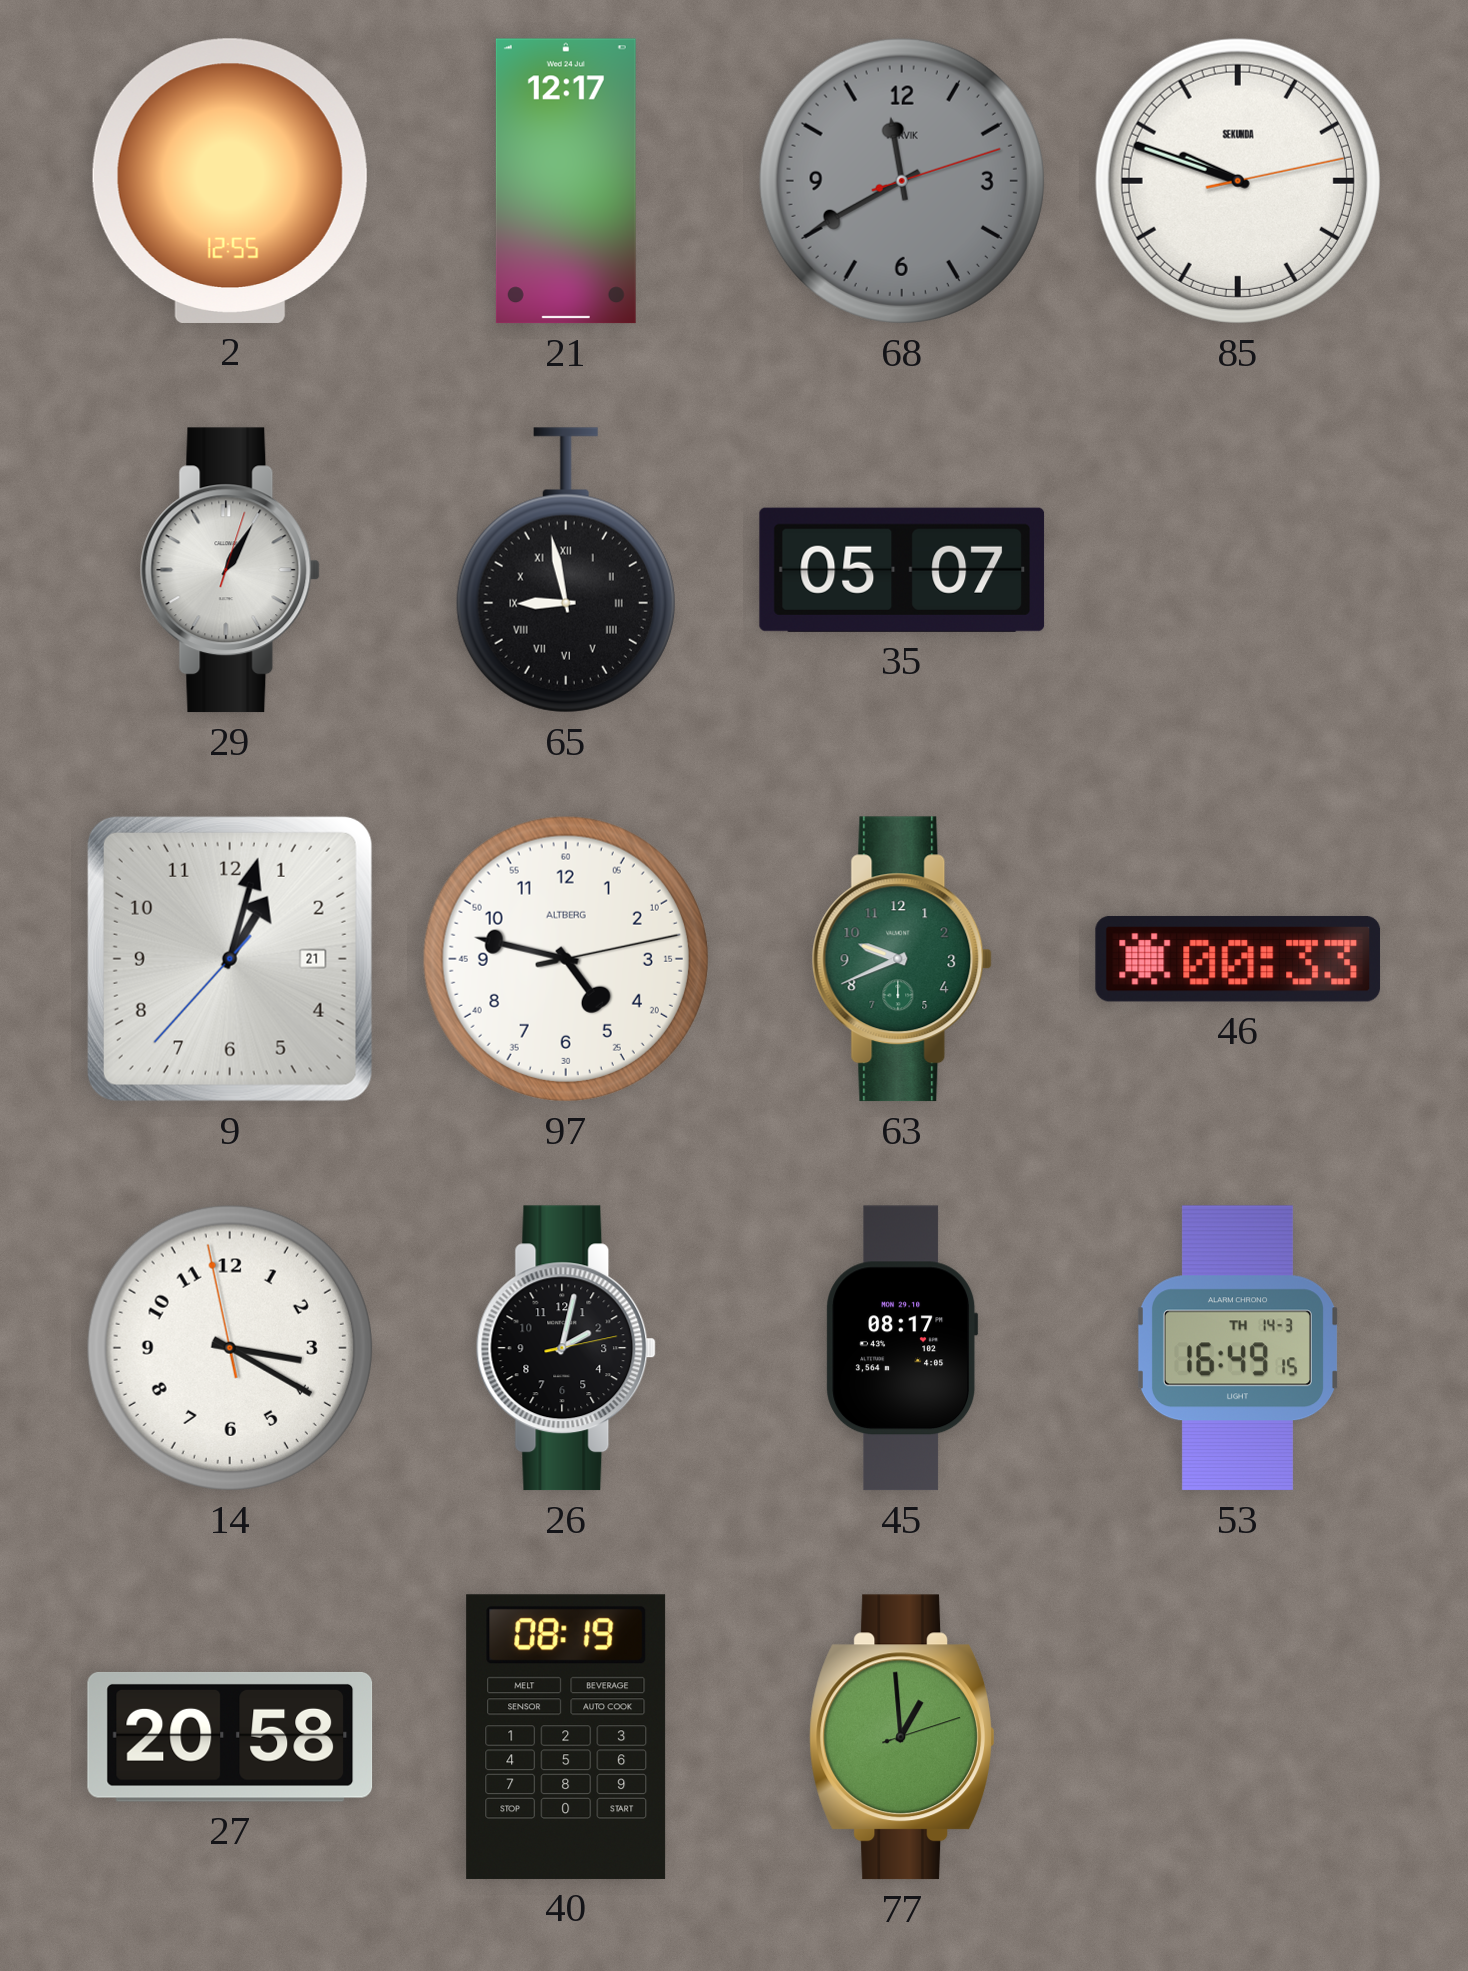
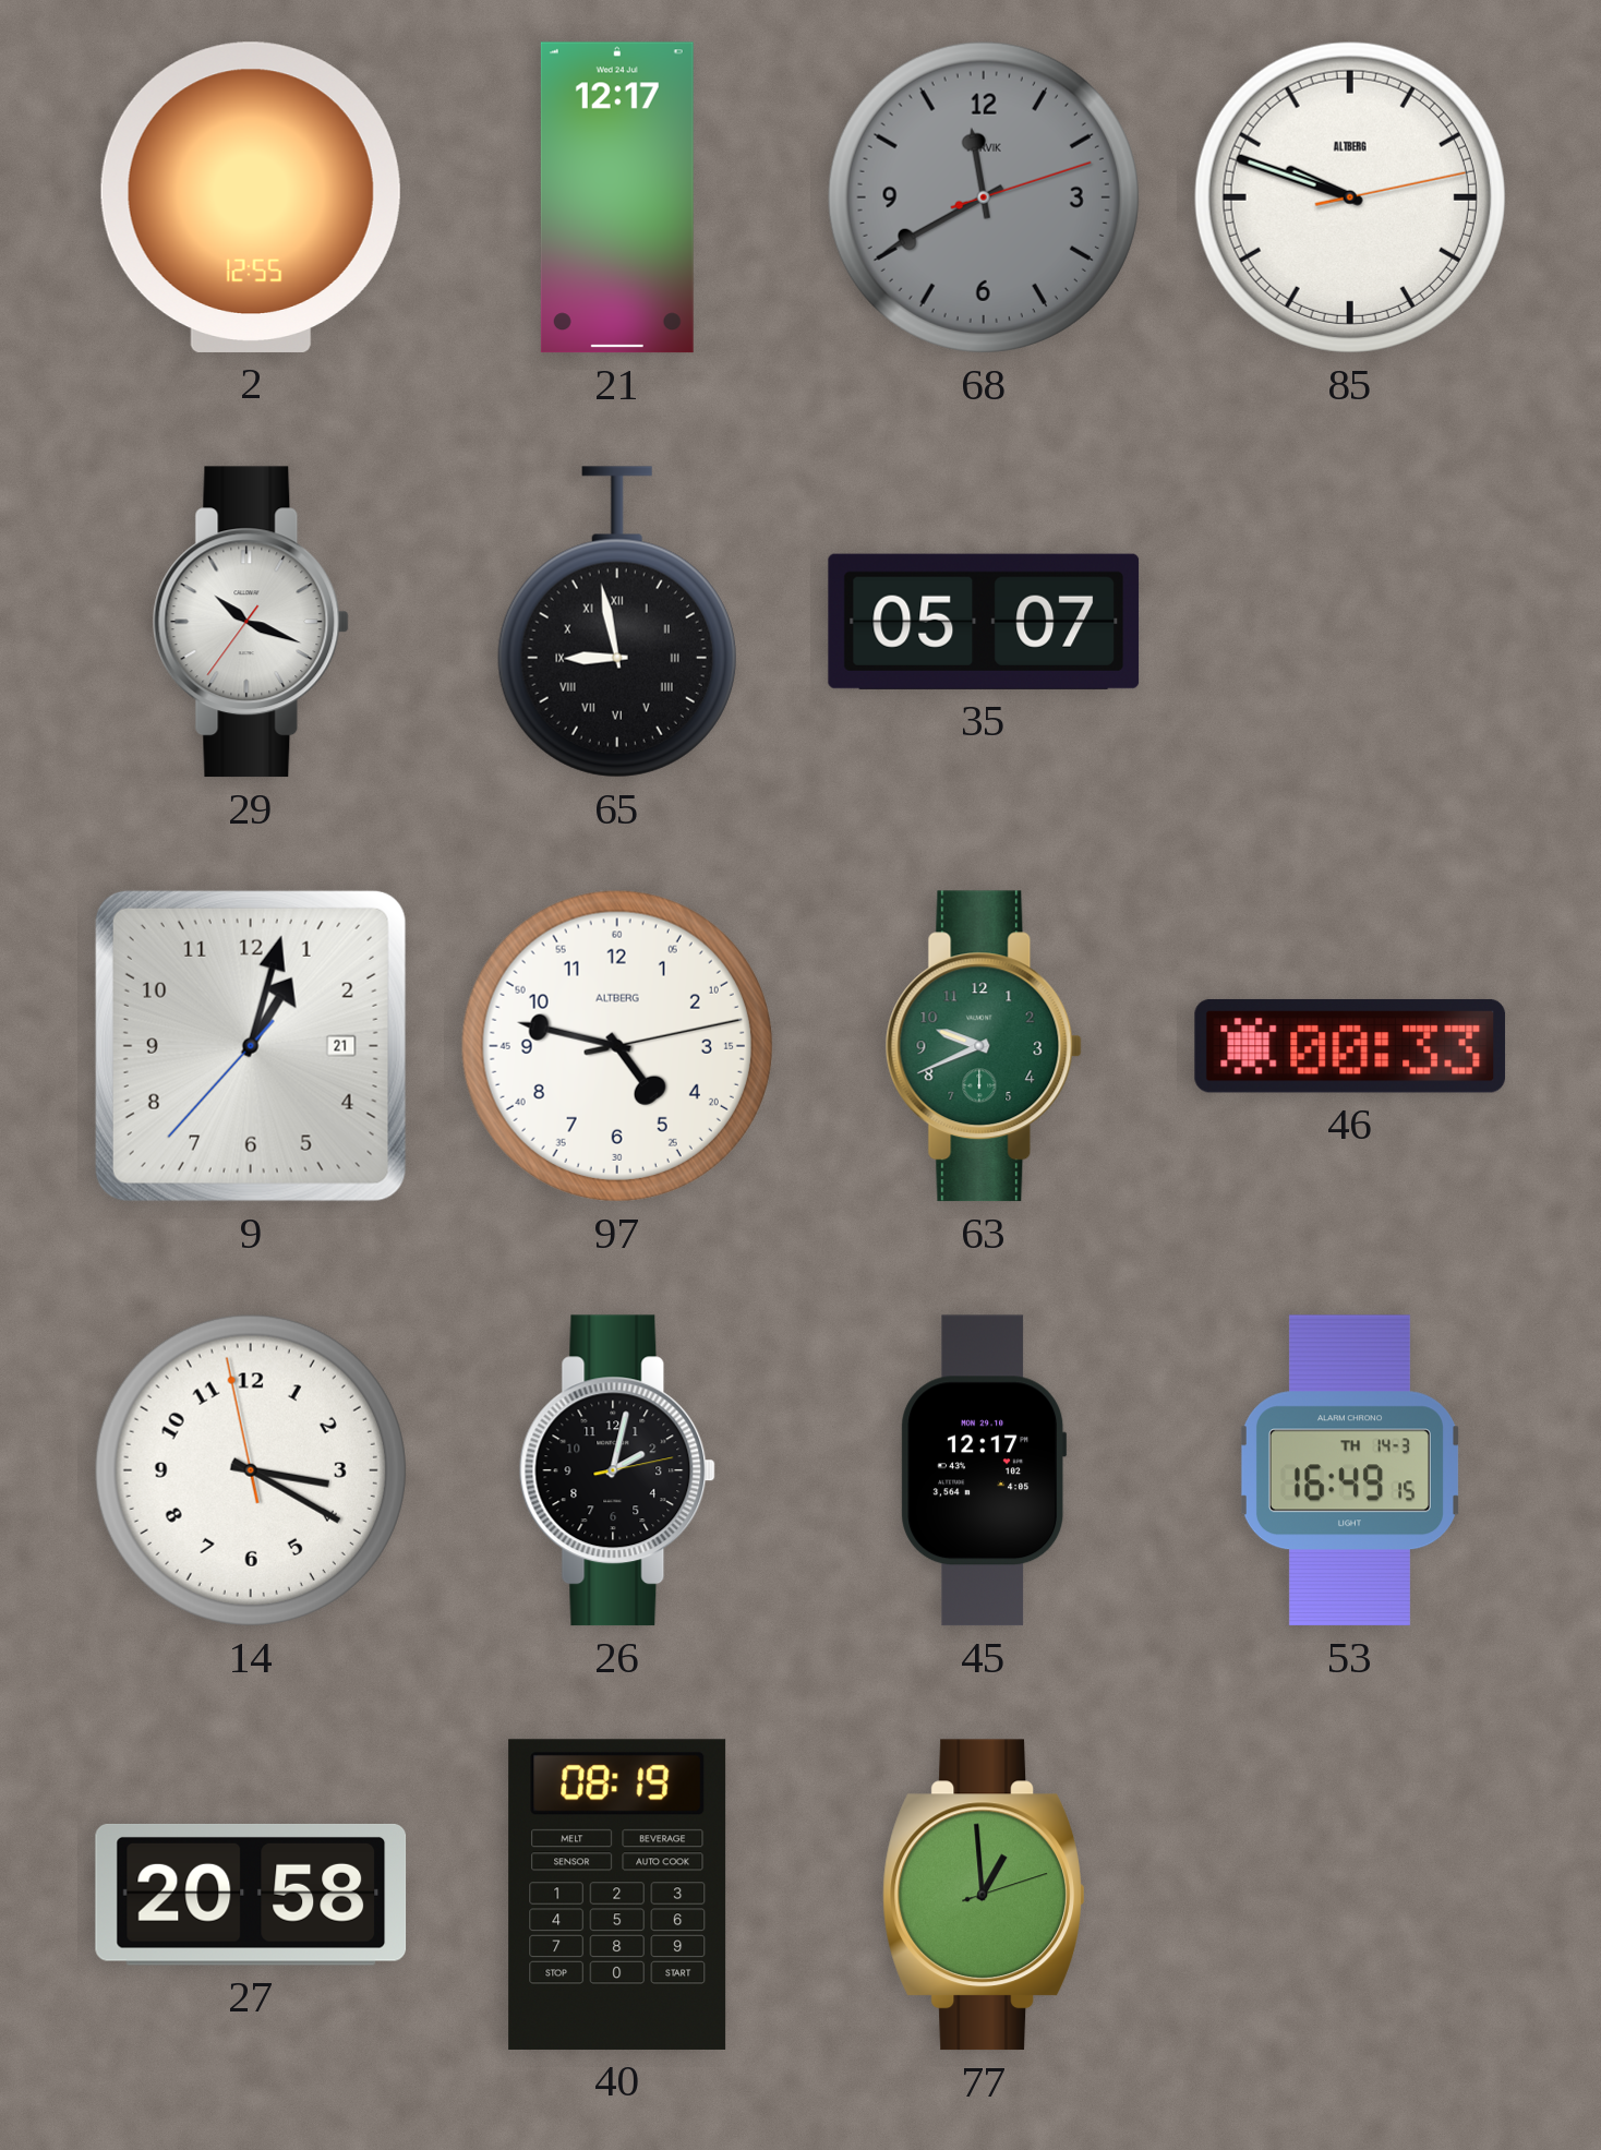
85 brand: SEKUNDA -> ALTBERG
29: 1:05 -> 10:18
45: 08:17 -> 12:17
